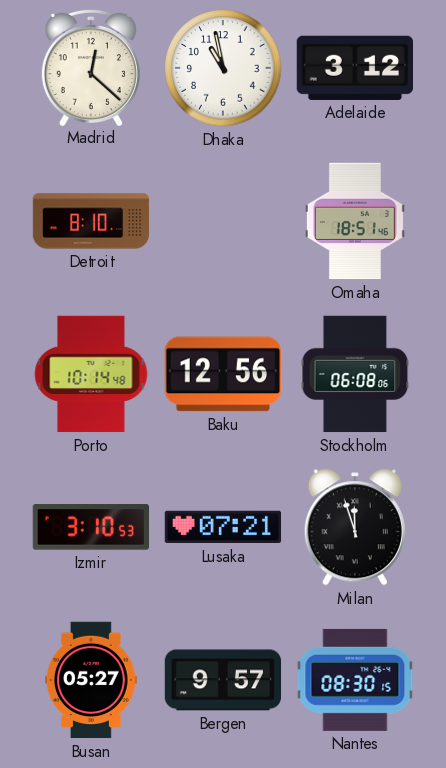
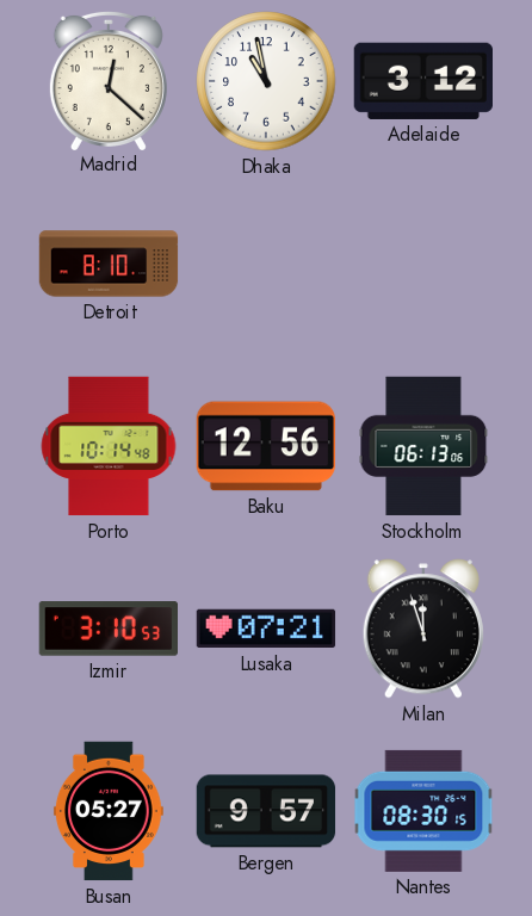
Omaha: 18:51 -> none
Stockholm: 06:08 -> 06:13
